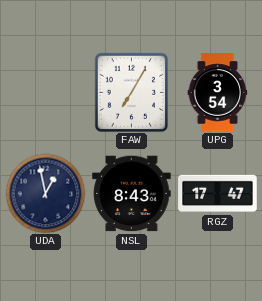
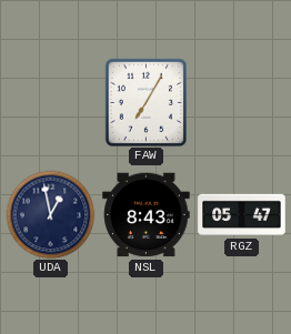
UPG: 3:54 -> none
RGZ: 17:47 -> 05:47
